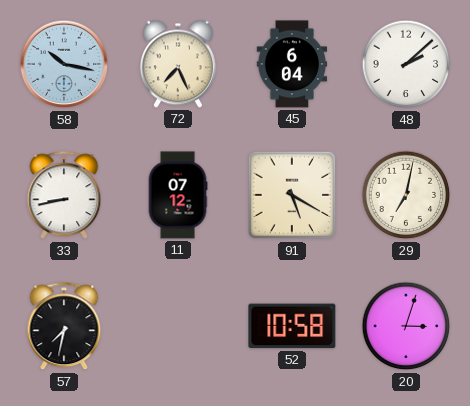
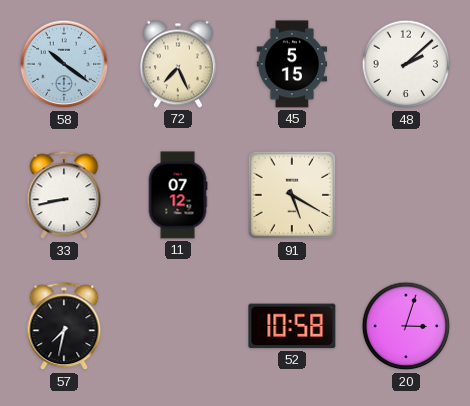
58: 10:17 -> 10:21
45: 6:04 -> 5:15
29: 7:02 -> none
